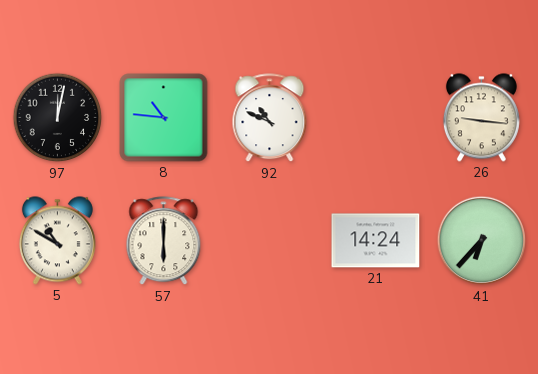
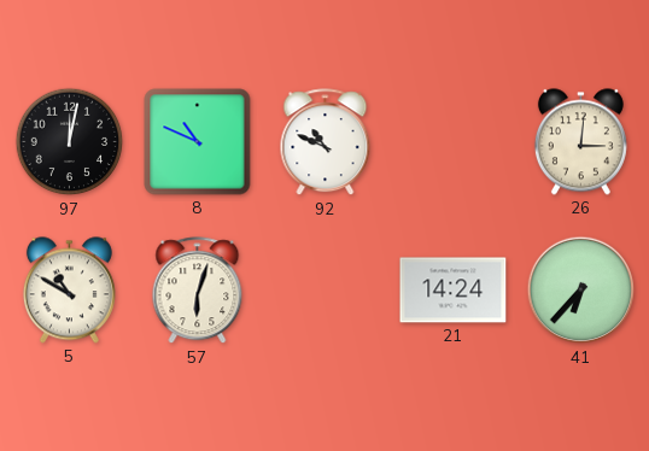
8: 10:46 -> 10:49
26: 9:16 -> 3:01
57: 6:00 -> 6:03
